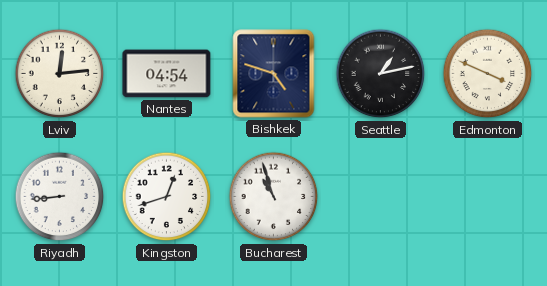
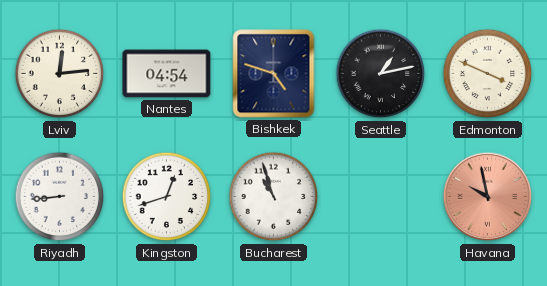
Havana: none -> 9:58
